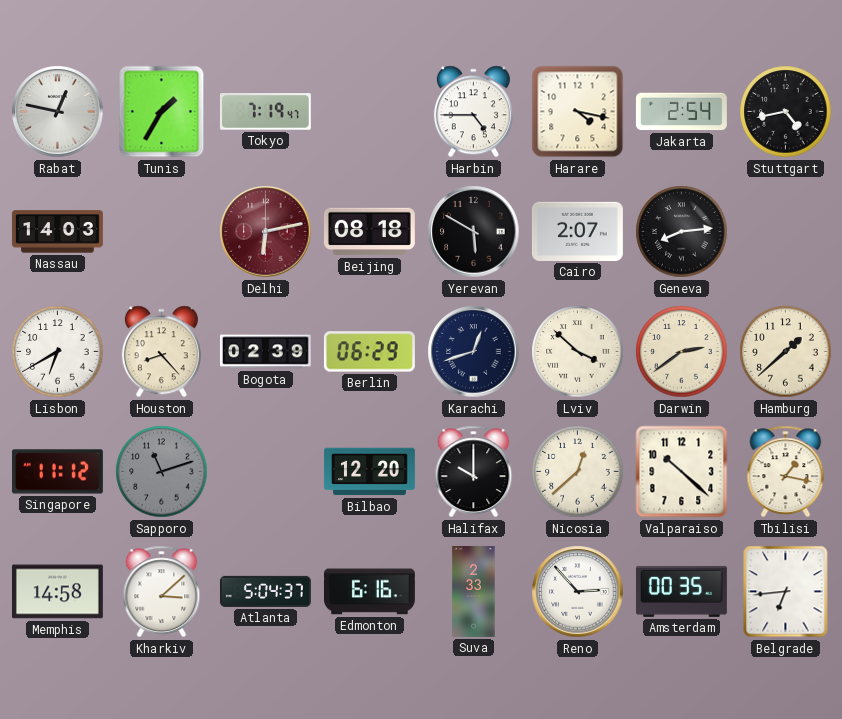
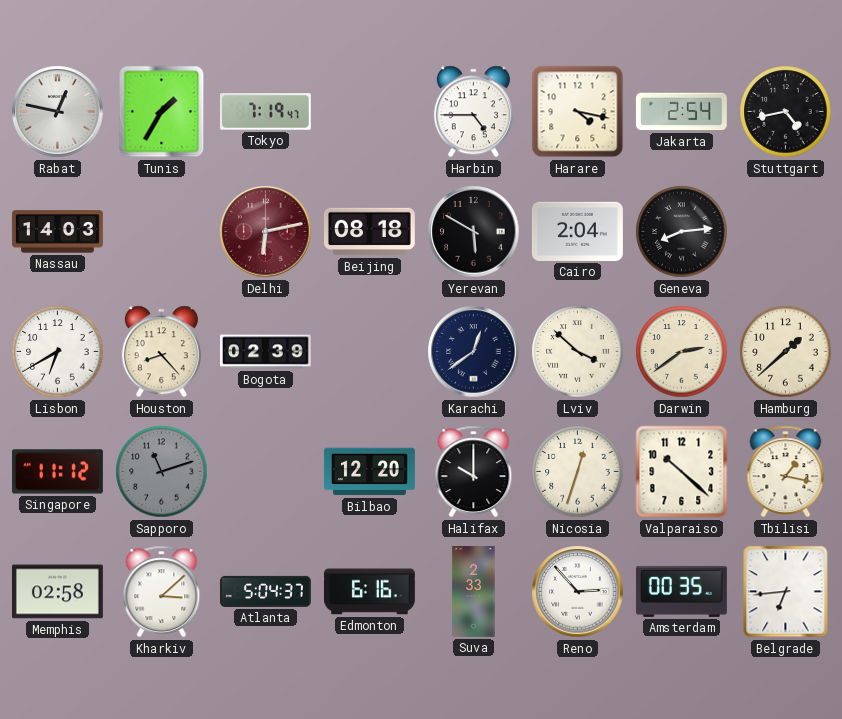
Cairo: 2:07 -> 2:04
Berlin: 06:29 -> none
Karachi: 12:42 -> 12:39
Nicosia: 12:38 -> 12:33
Memphis: 14:58 -> 02:58
